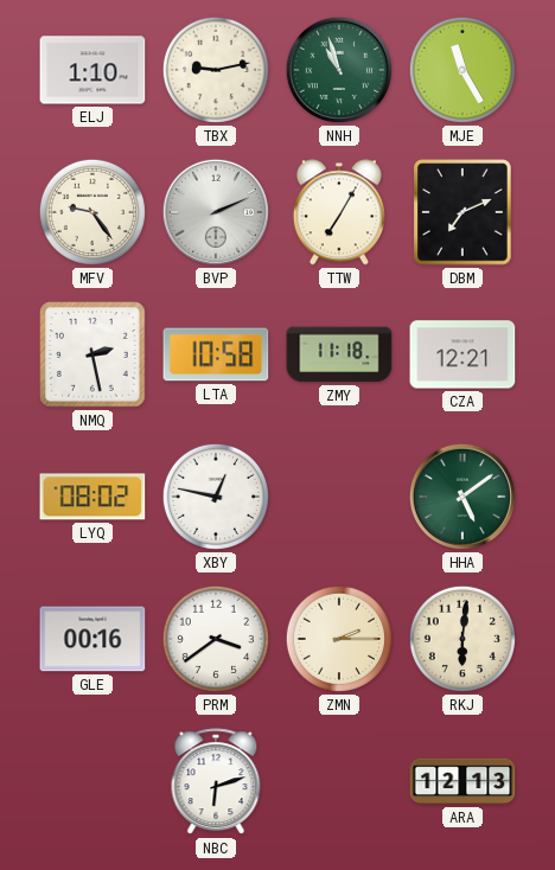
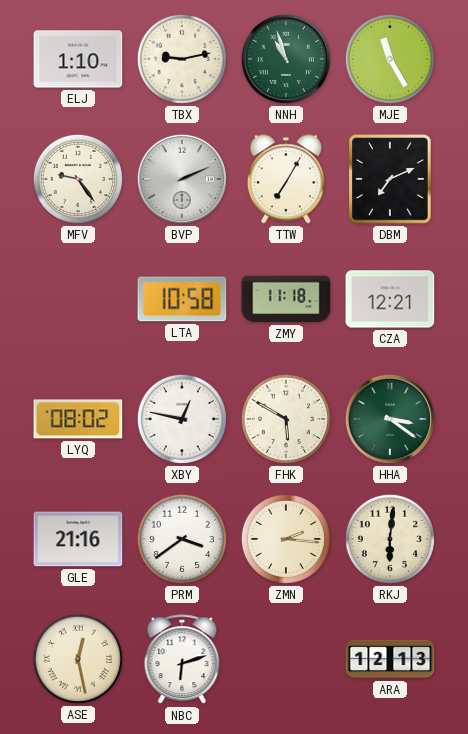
NMQ: 2:28 -> none
FHK: none -> 5:50
HHA: 5:09 -> 3:21
GLE: 00:16 -> 21:16
ZMN: 2:15 -> 2:16
ASE: none -> 12:28
